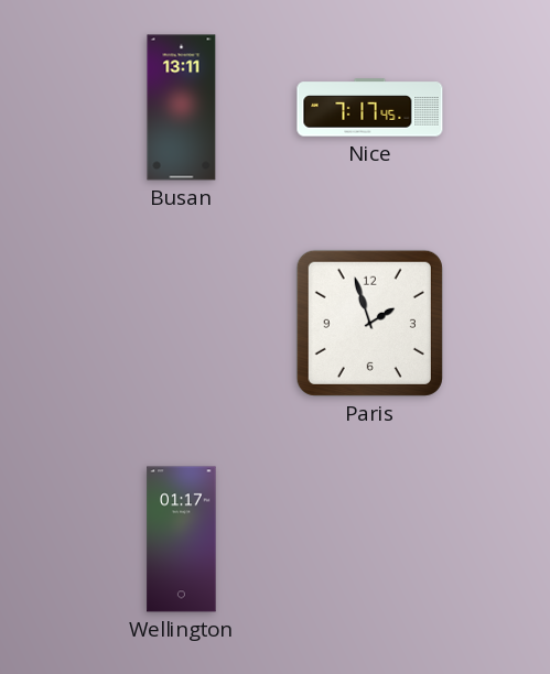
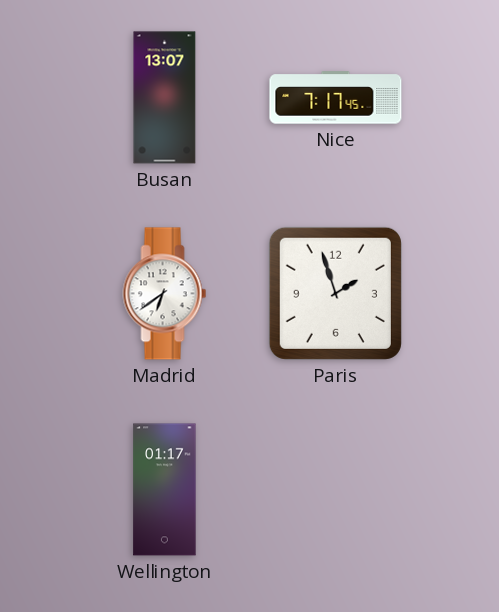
Busan: 13:11 -> 13:07
Madrid: none -> 6:39
